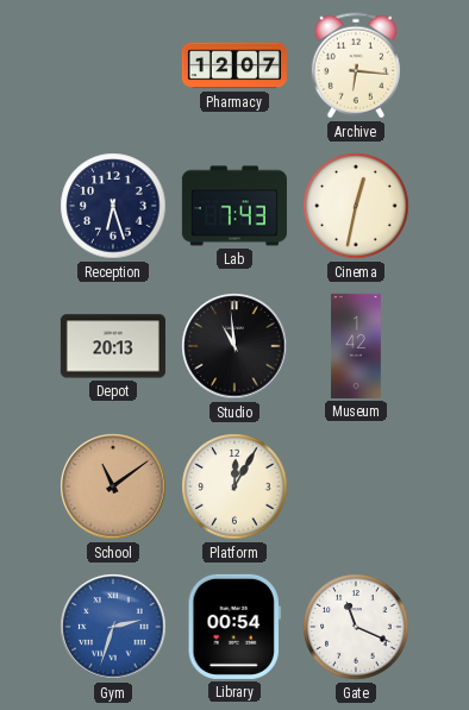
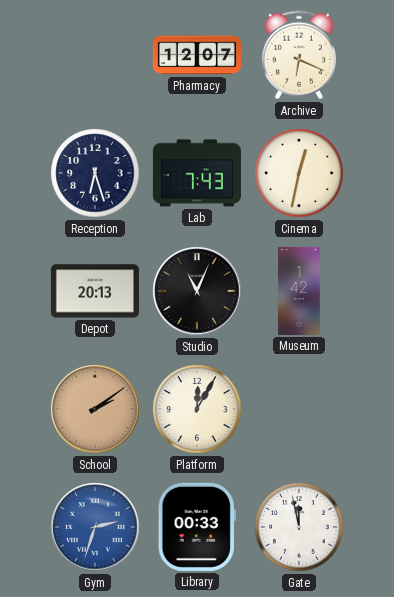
Archive: 6:16 -> 6:19
Studio: 10:59 -> 11:04
School: 11:09 -> 2:09
Library: 00:54 -> 00:33
Gate: 11:19 -> 11:58
